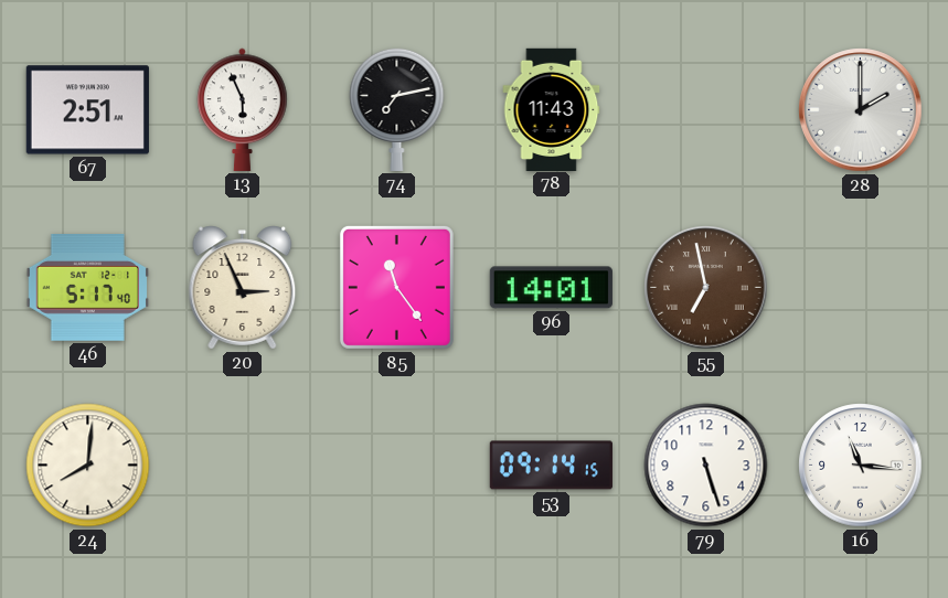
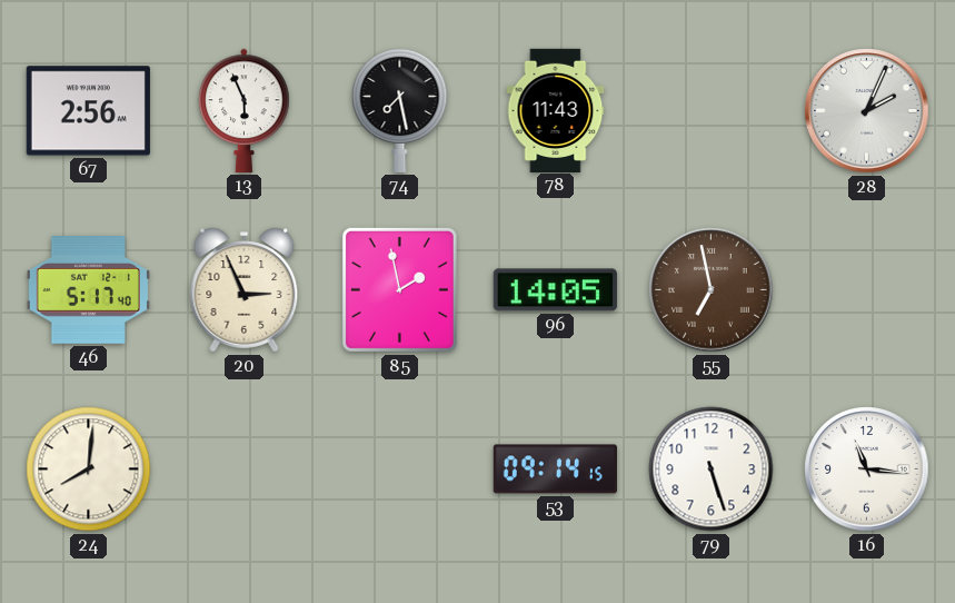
67: 2:51 -> 2:56
74: 7:13 -> 7:28
28: 2:00 -> 2:04
85: 11:24 -> 1:58
96: 14:01 -> 14:05
